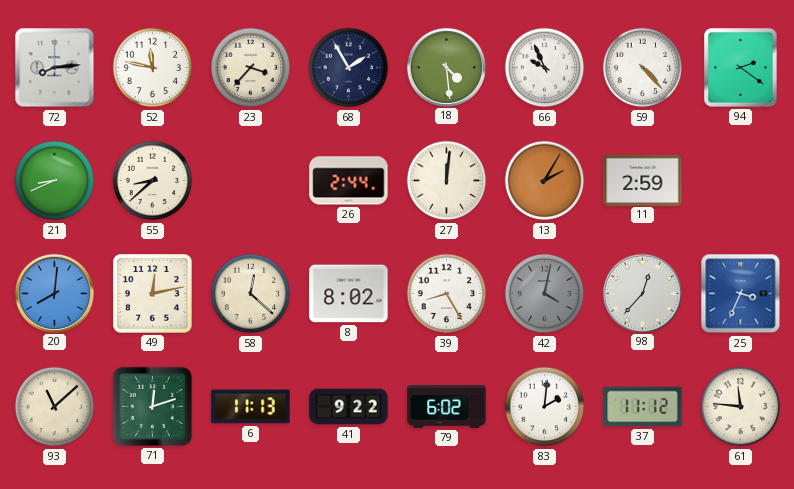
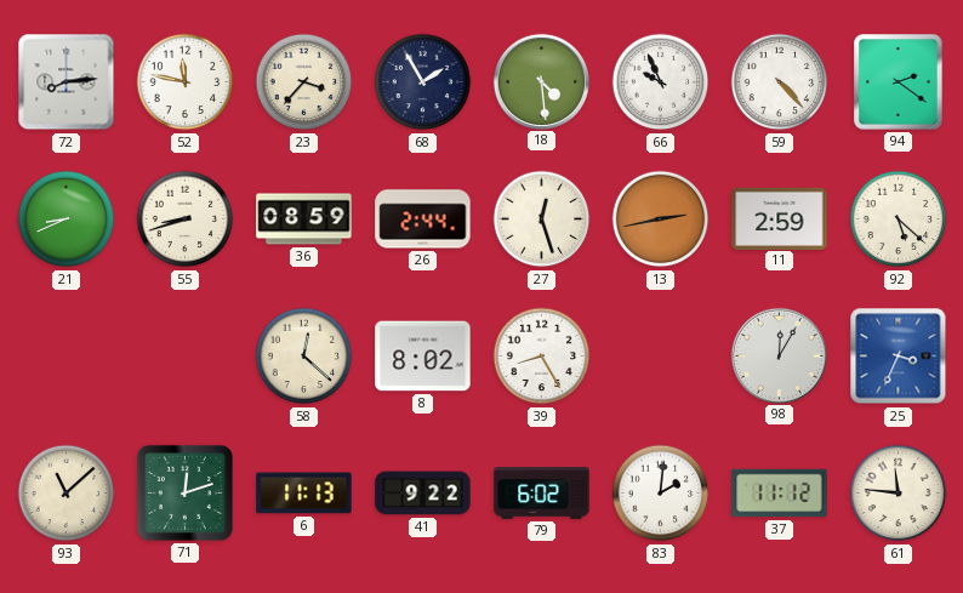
55: 8:38 -> 8:42
36: none -> 08:59
27: 12:01 -> 12:27
13: 2:05 -> 2:43
92: none -> 5:22
20: 8:01 -> none
49: 12:13 -> none
42: 4:02 -> none
98: 12:37 -> 12:05
